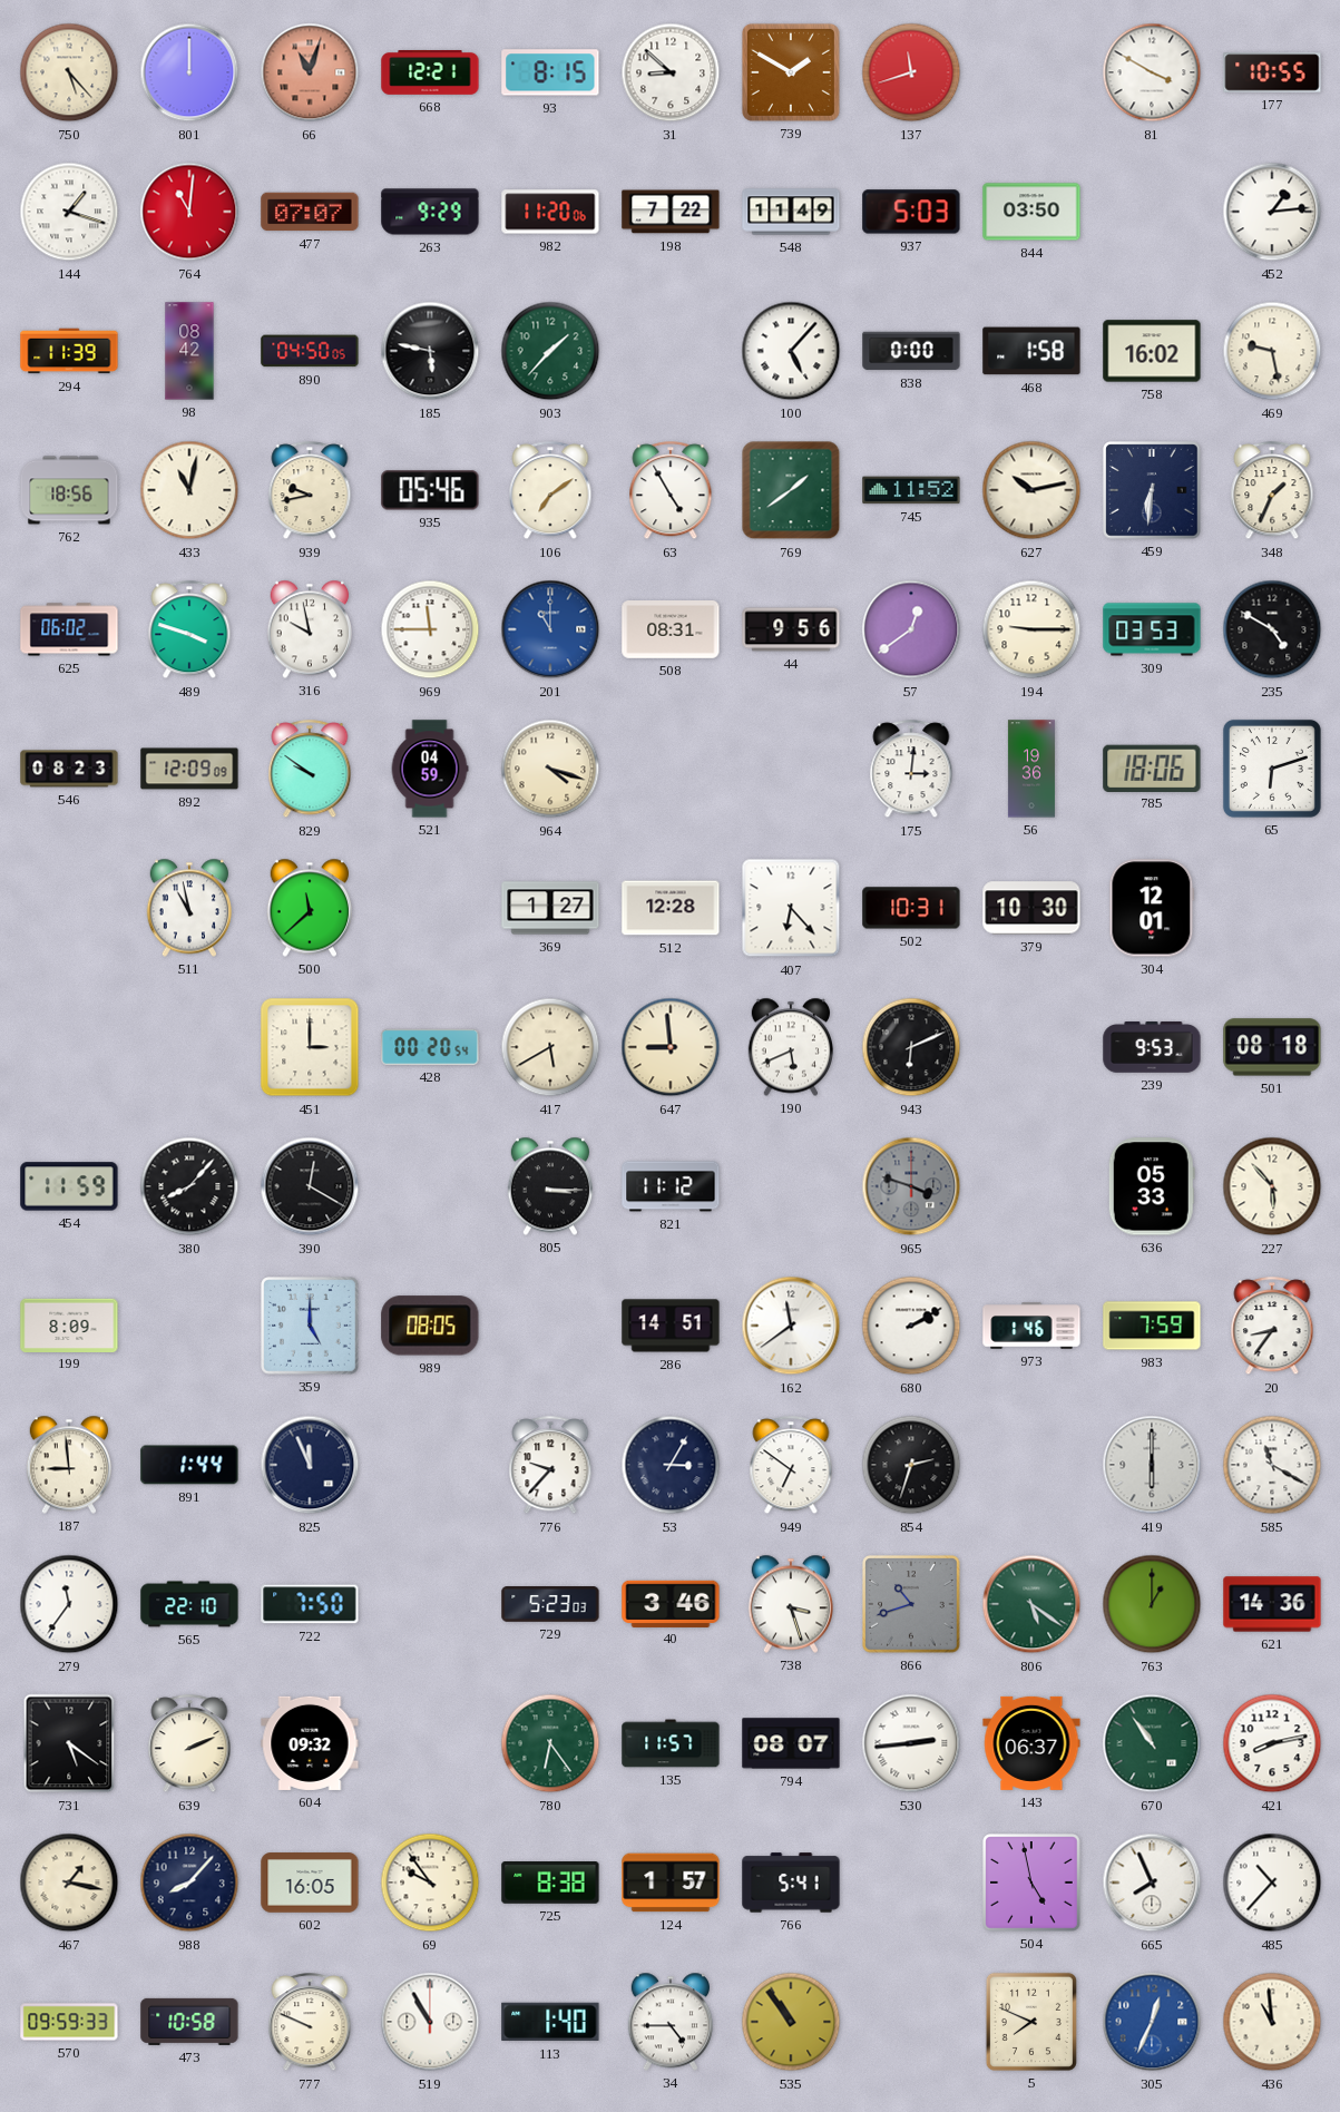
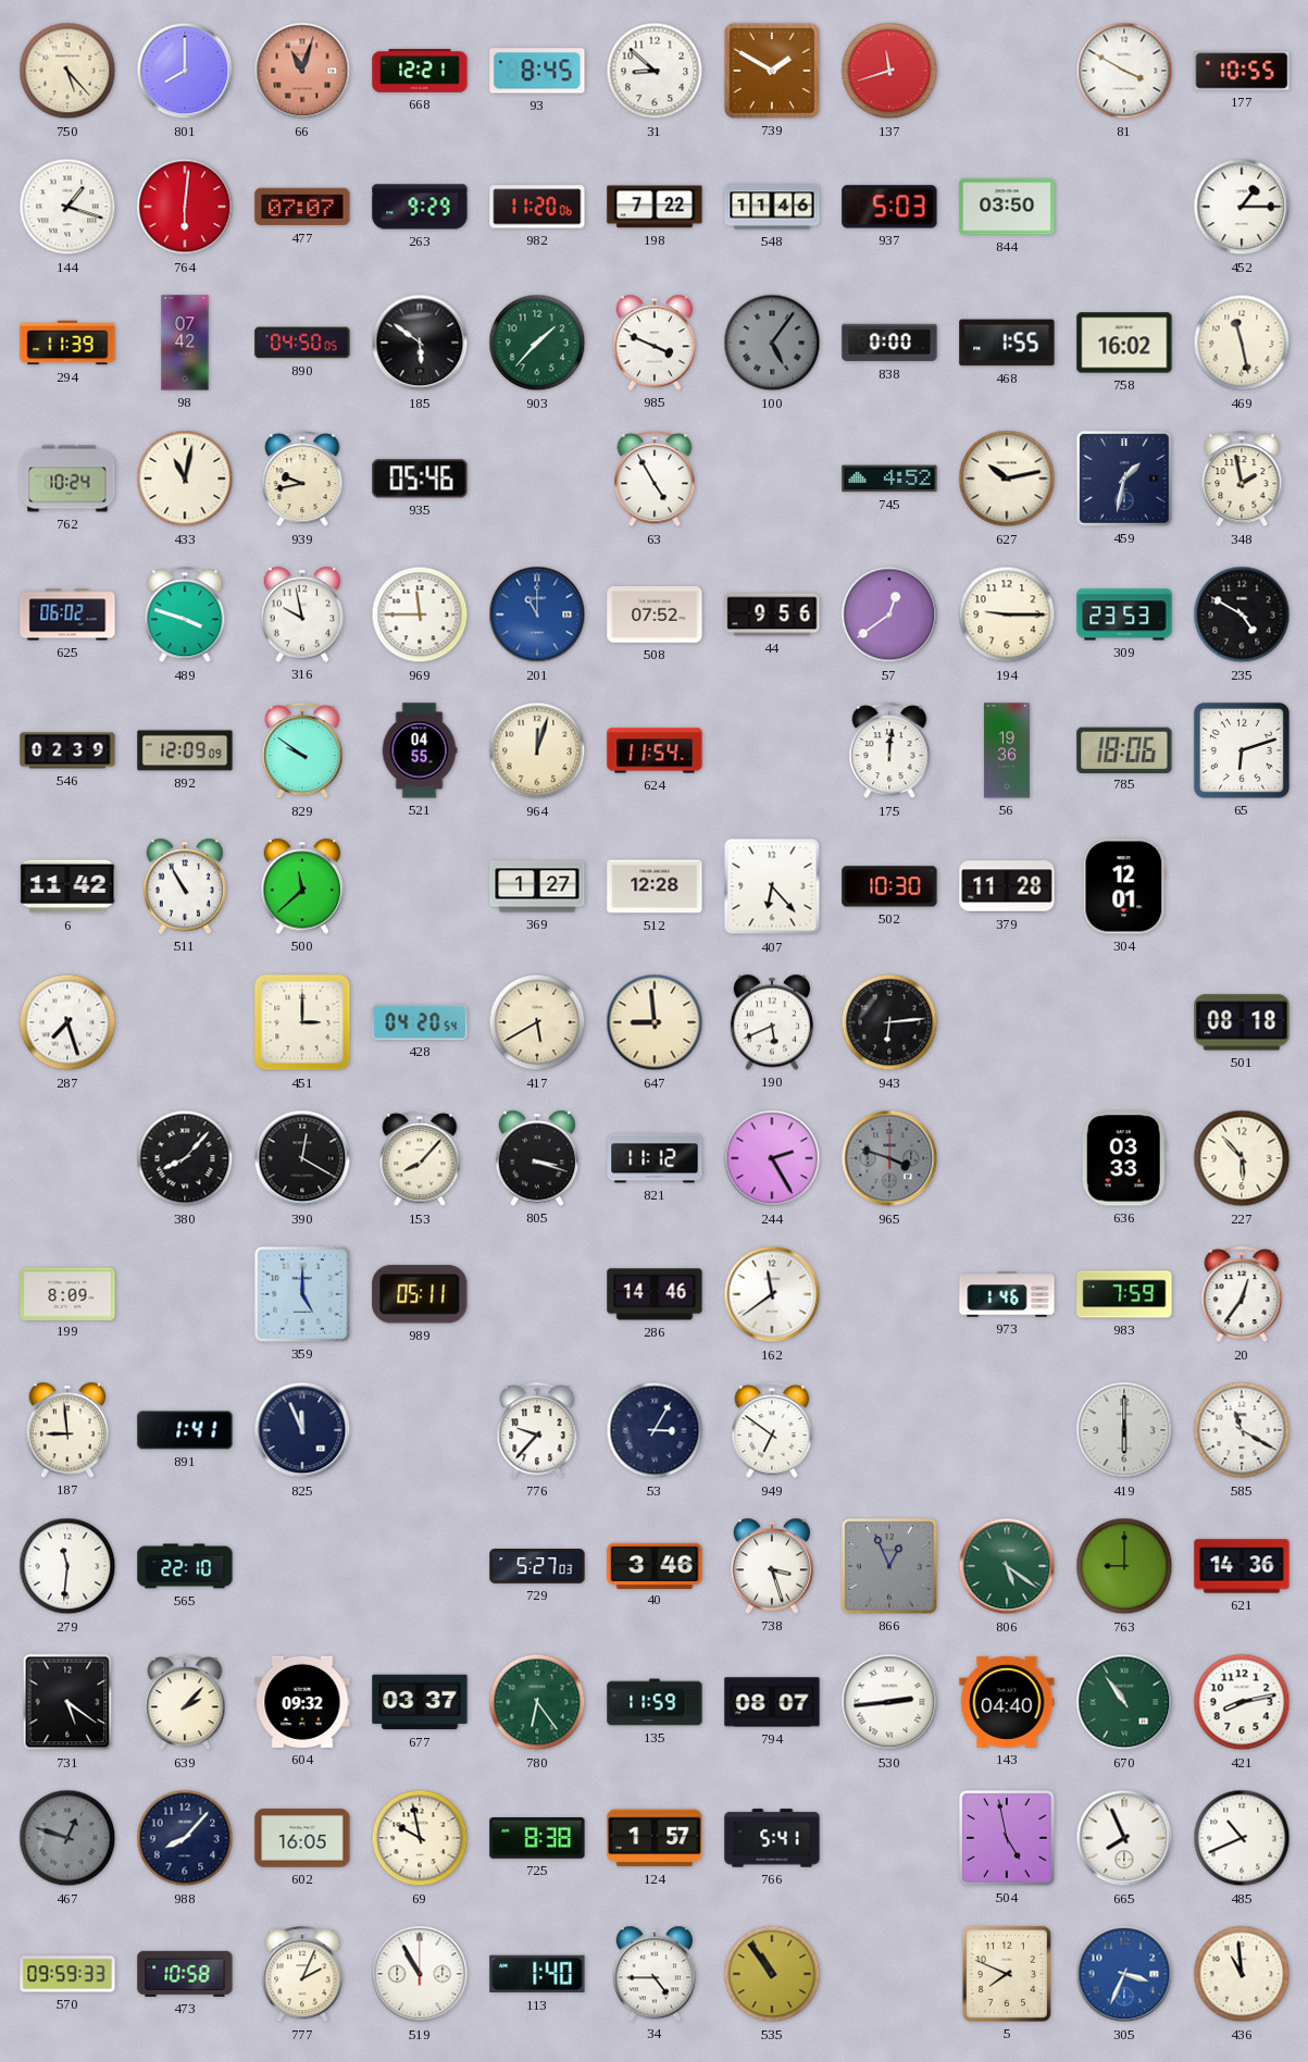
801: 12:00 -> 8:00
93: 8:15 -> 8:45
764: 11:01 -> 6:01
548: 11:49 -> 11:46
452: 1:14 -> 1:15
98: 08:42 -> 07:42
185: 5:47 -> 5:51
985: none -> 3:49
100: 5:07 -> 5:06
100 dial: white -> grey
468: 1:58 -> 1:55
469: 9:28 -> 11:28
762: 18:56 -> 10:24
106: 7:09 -> none
769: 1:39 -> none
745: 11:52 -> 4:52
459: 6:31 -> 1:32
348: 1:34 -> 1:58
508: 08:31 -> 07:52
309: 03:53 -> 23:53
546: 08:23 -> 02:39
521: 04:59 -> 04:55
964: 4:18 -> 12:03
624: none -> 11:54
175: 3:01 -> 12:01
6: none -> 11:42
511: 10:58 -> 10:55
502: 10:31 -> 10:30
379: 10:30 -> 11:28
287: none -> 7:27
428: 00:20 -> 04:20
943: 6:11 -> 6:14
239: 9:53 -> none
454: 11:59 -> none
153: none -> 8:07
805: 3:15 -> 3:18
244: none -> 2:25
636: 05:33 -> 03:33
989: 08:05 -> 05:11
286: 14:51 -> 14:46
680: 2:10 -> none
20: 8:36 -> 12:36
891: 1:44 -> 1:41
854: 2:33 -> none
279: 11:36 -> 11:31
722: 7:50 -> none
729: 5:23 -> 5:27
866: 10:42 -> 12:56
763: 1:00 -> 9:00
639: 2:11 -> 2:07
677: none -> 03:37
135: 11:57 -> 11:59
143: 06:37 -> 04:40
467: 1:17 -> 12:48
467 dial: cream -> grey
69: 9:54 -> 9:58
485: 10:37 -> 10:41
777: 9:49 -> 2:04
305: 12:34 -> 3:34
